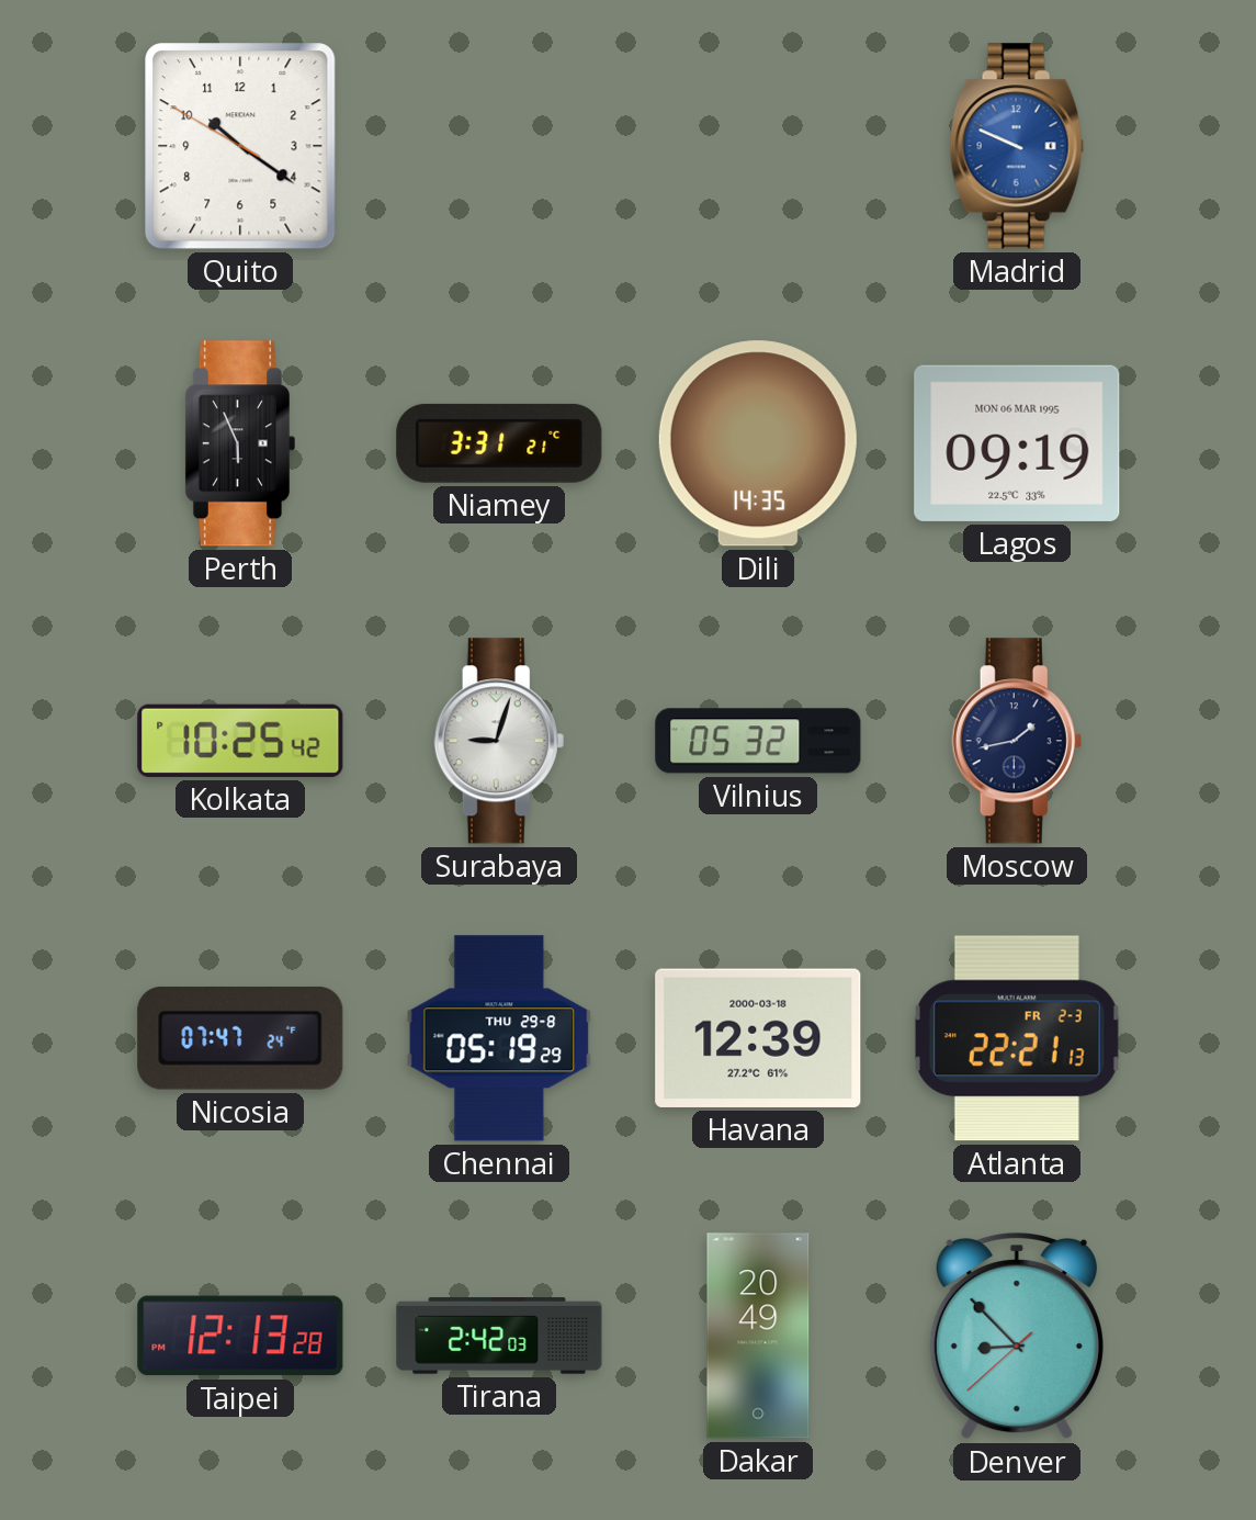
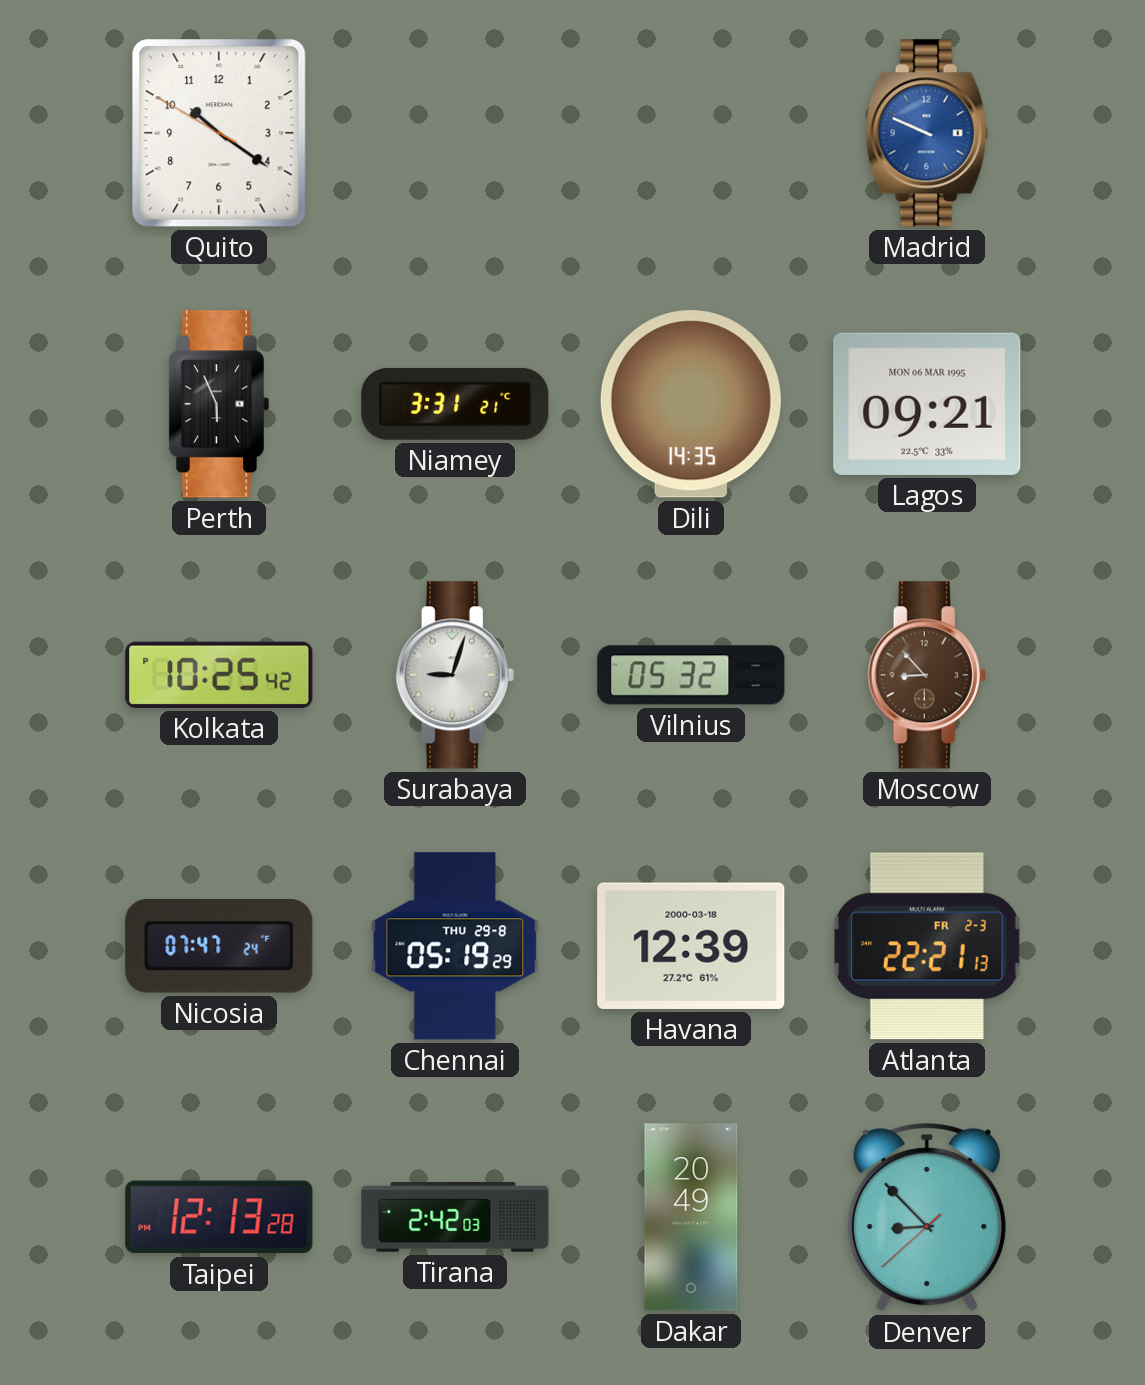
Lagos: 09:19 -> 09:21
Moscow: 1:43 -> 8:53
Moscow dial: navy -> brown
